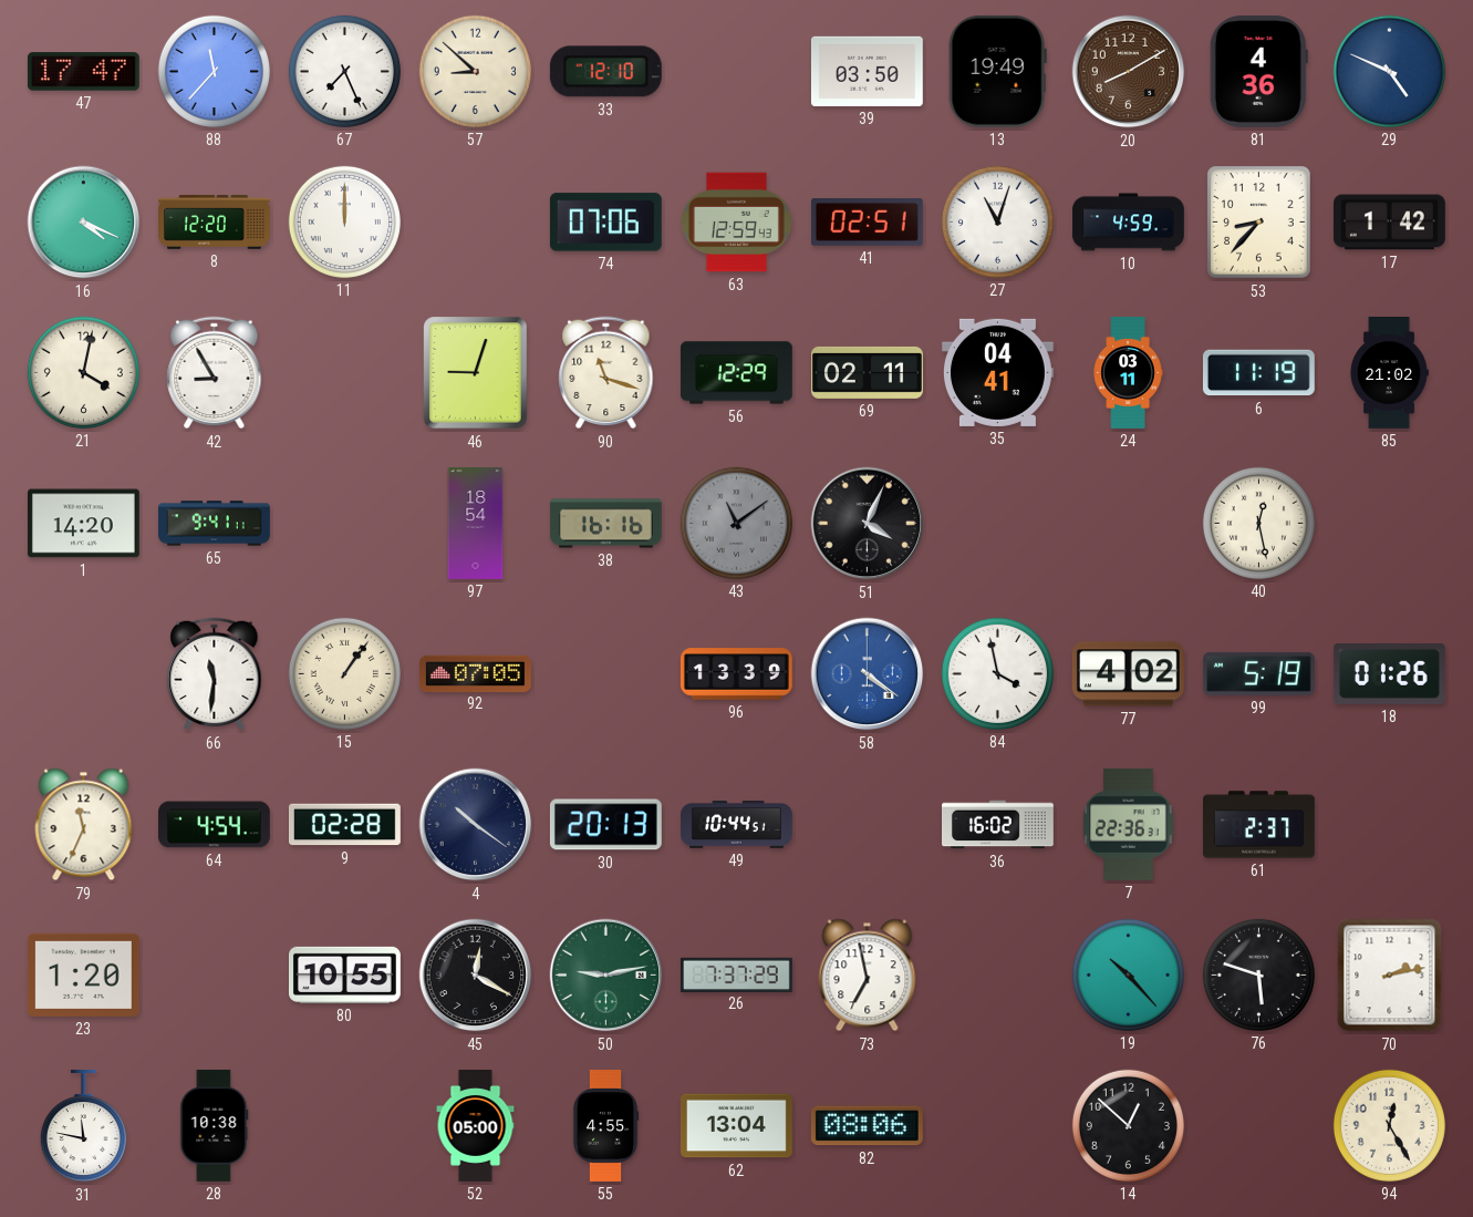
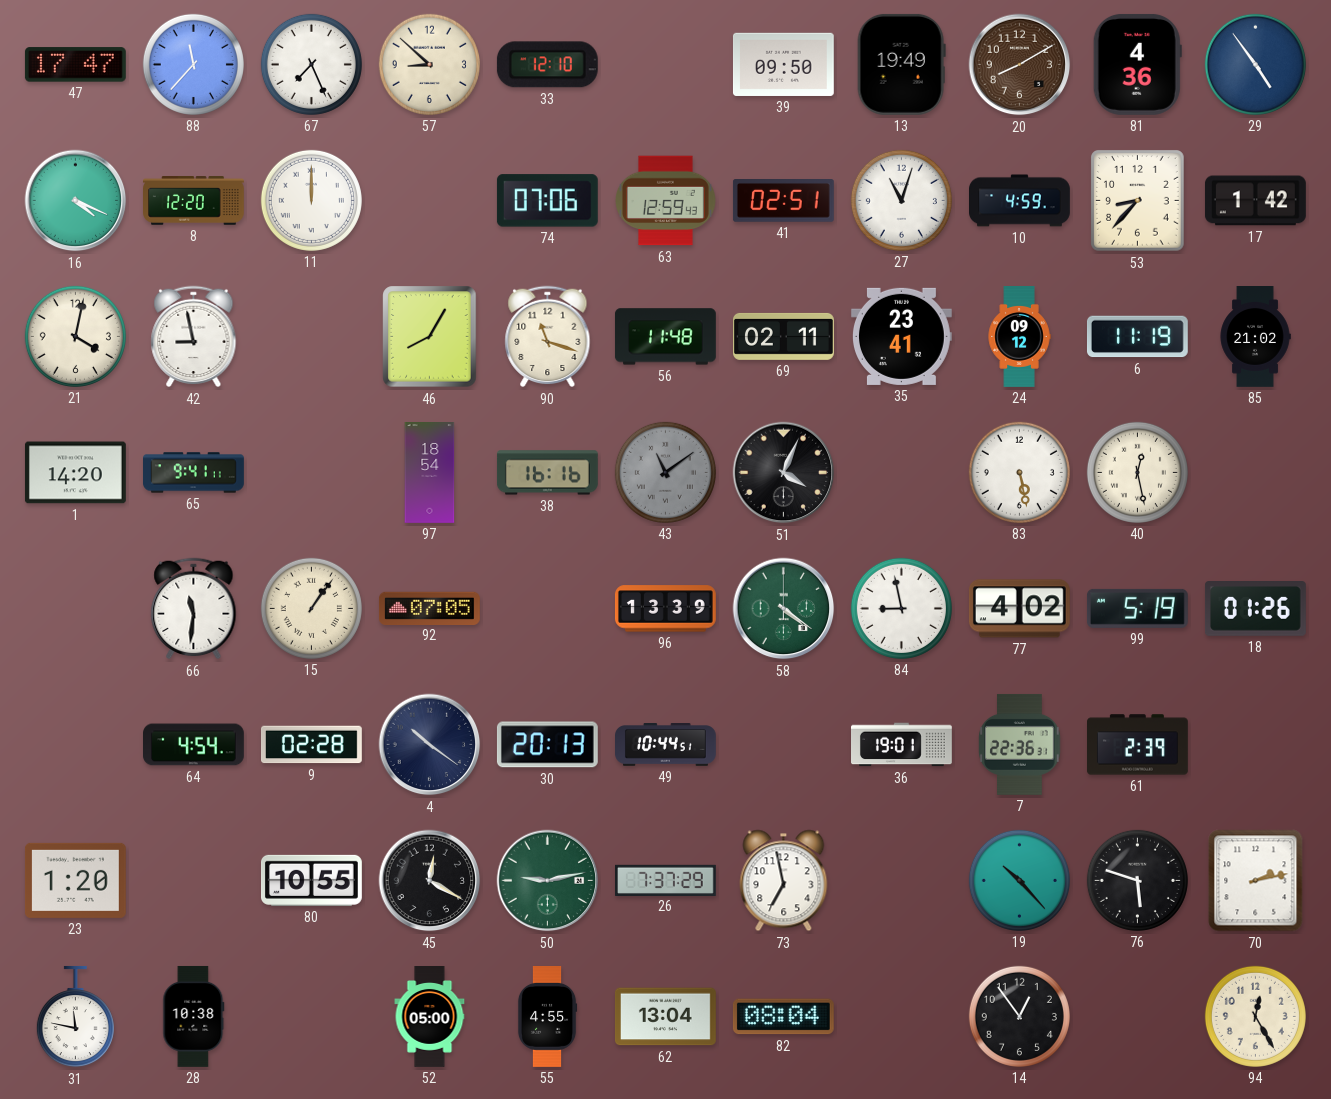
39: 03:50 -> 09:50
29: 4:49 -> 4:54
42: 8:55 -> 8:58
46: 9:03 -> 8:05
56: 12:29 -> 11:48
35: 04:41 -> 23:41
24: 03:11 -> 09:12
83: none -> 5:28
58 dial: blue -> green
84: 3:58 -> 8:58
79: 11:34 -> none
36: 16:02 -> 19:01
61: 2:37 -> 2:39
82: 08:06 -> 08:04
14: 12:52 -> 12:54
